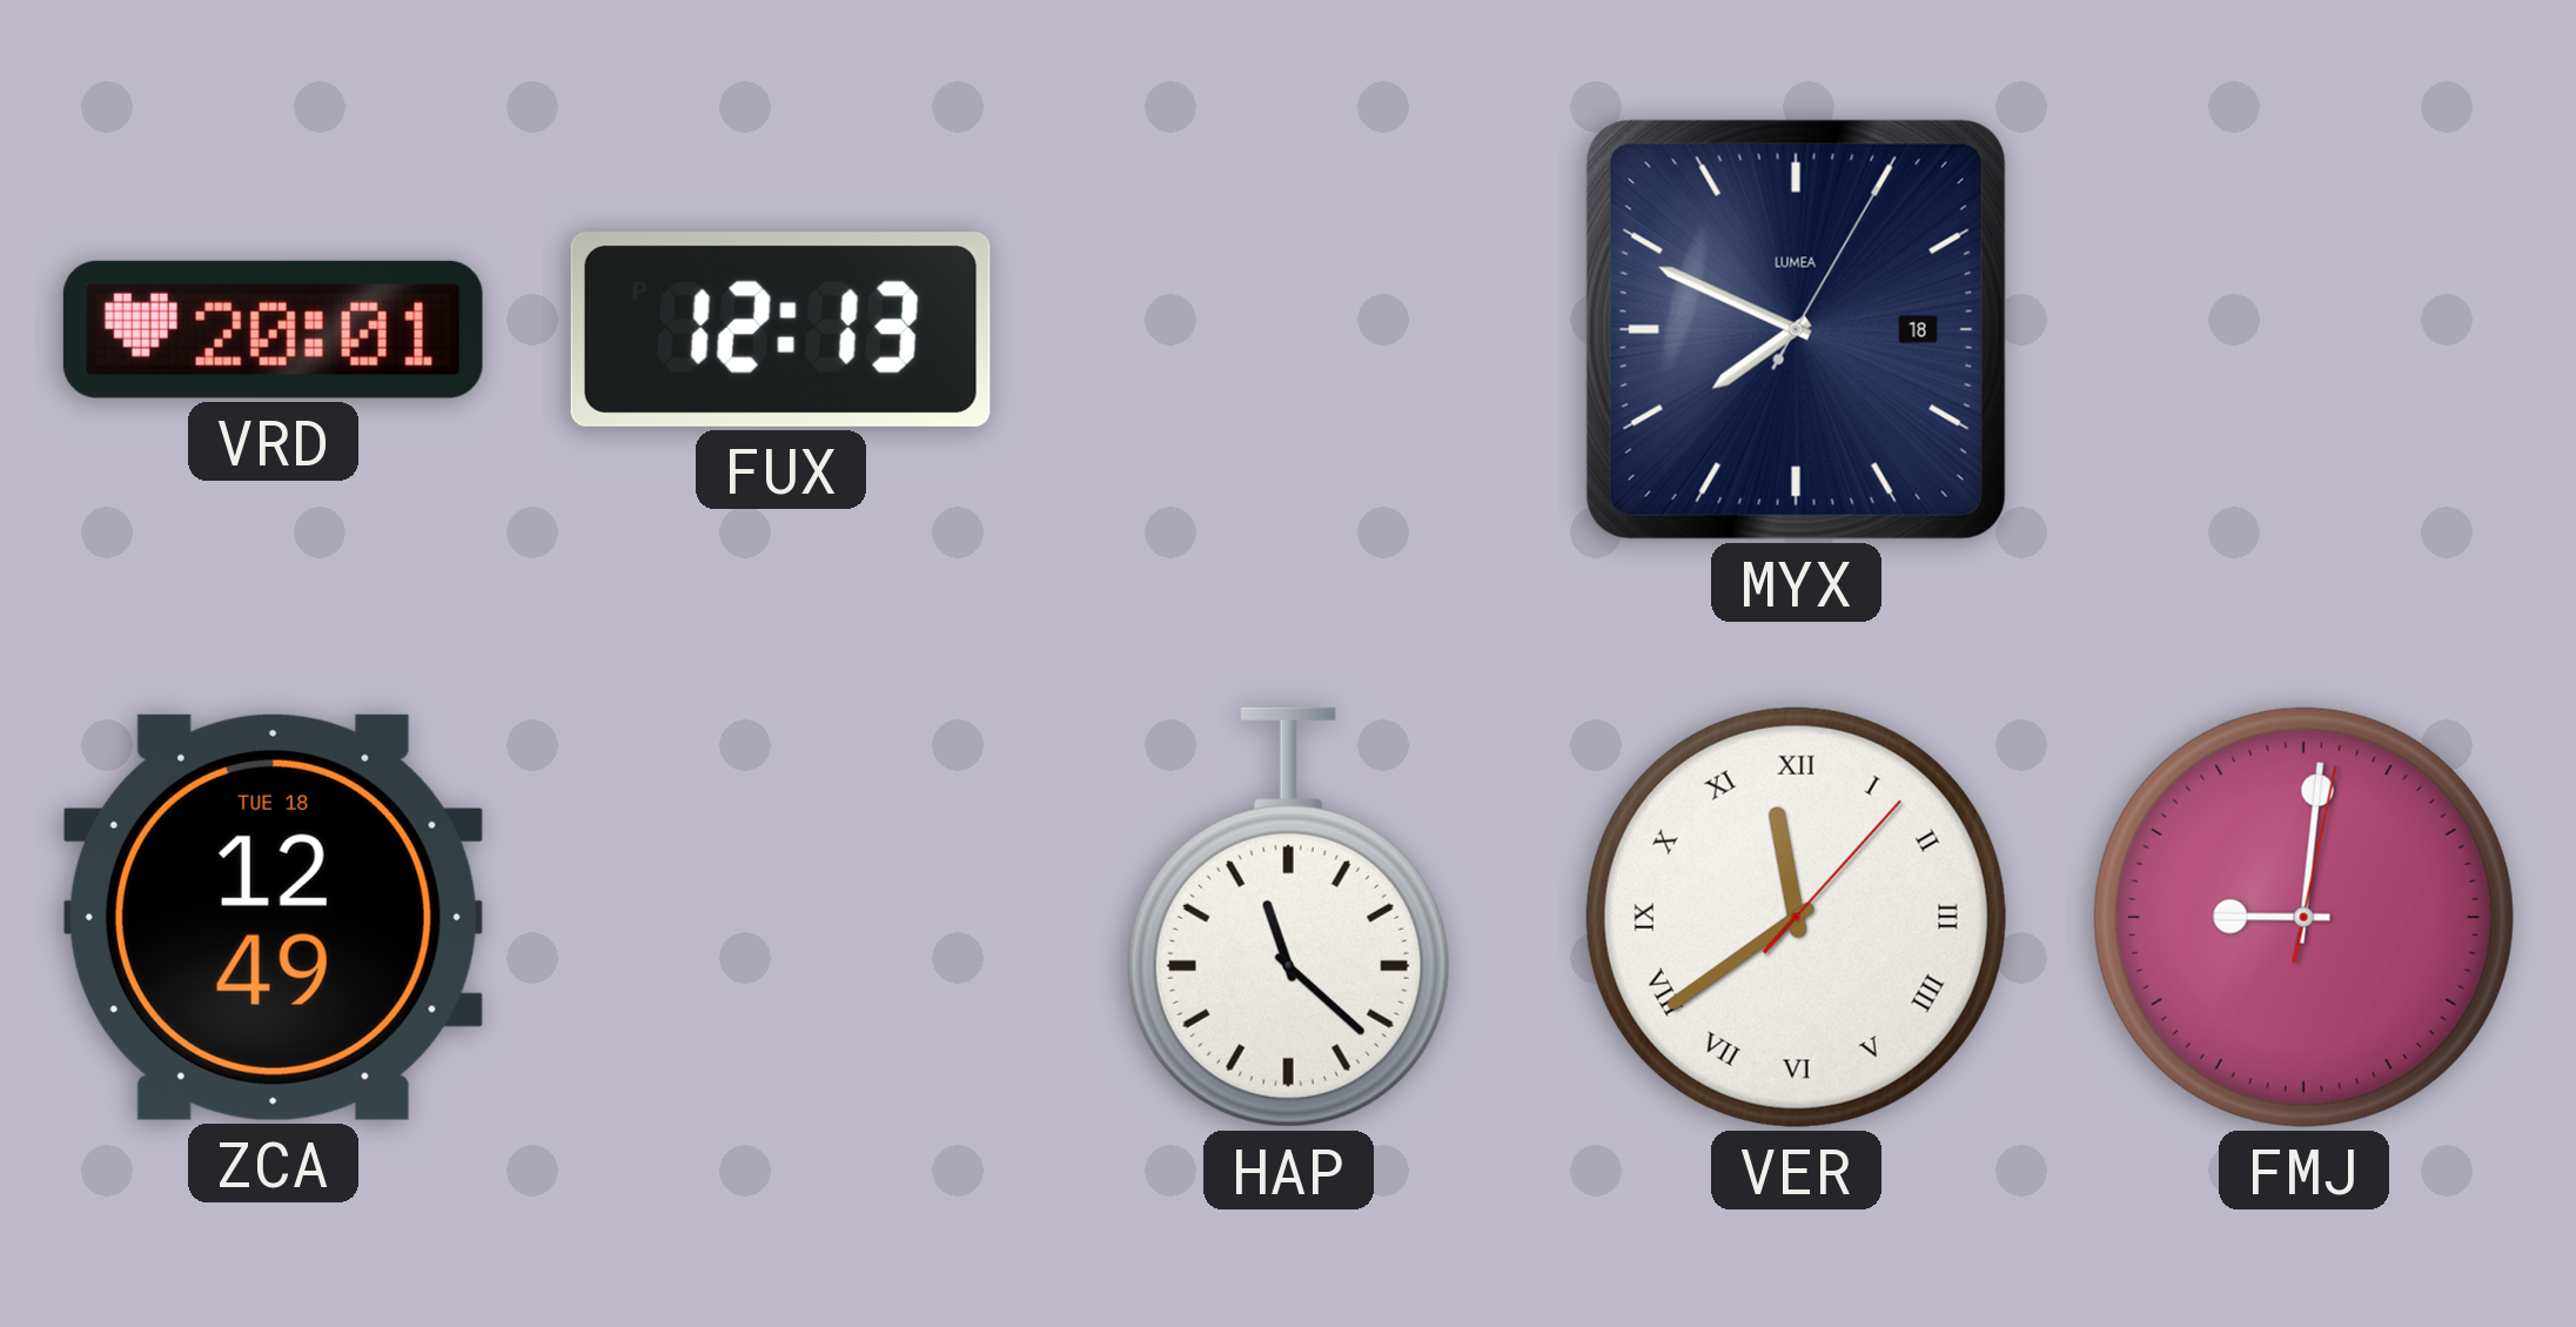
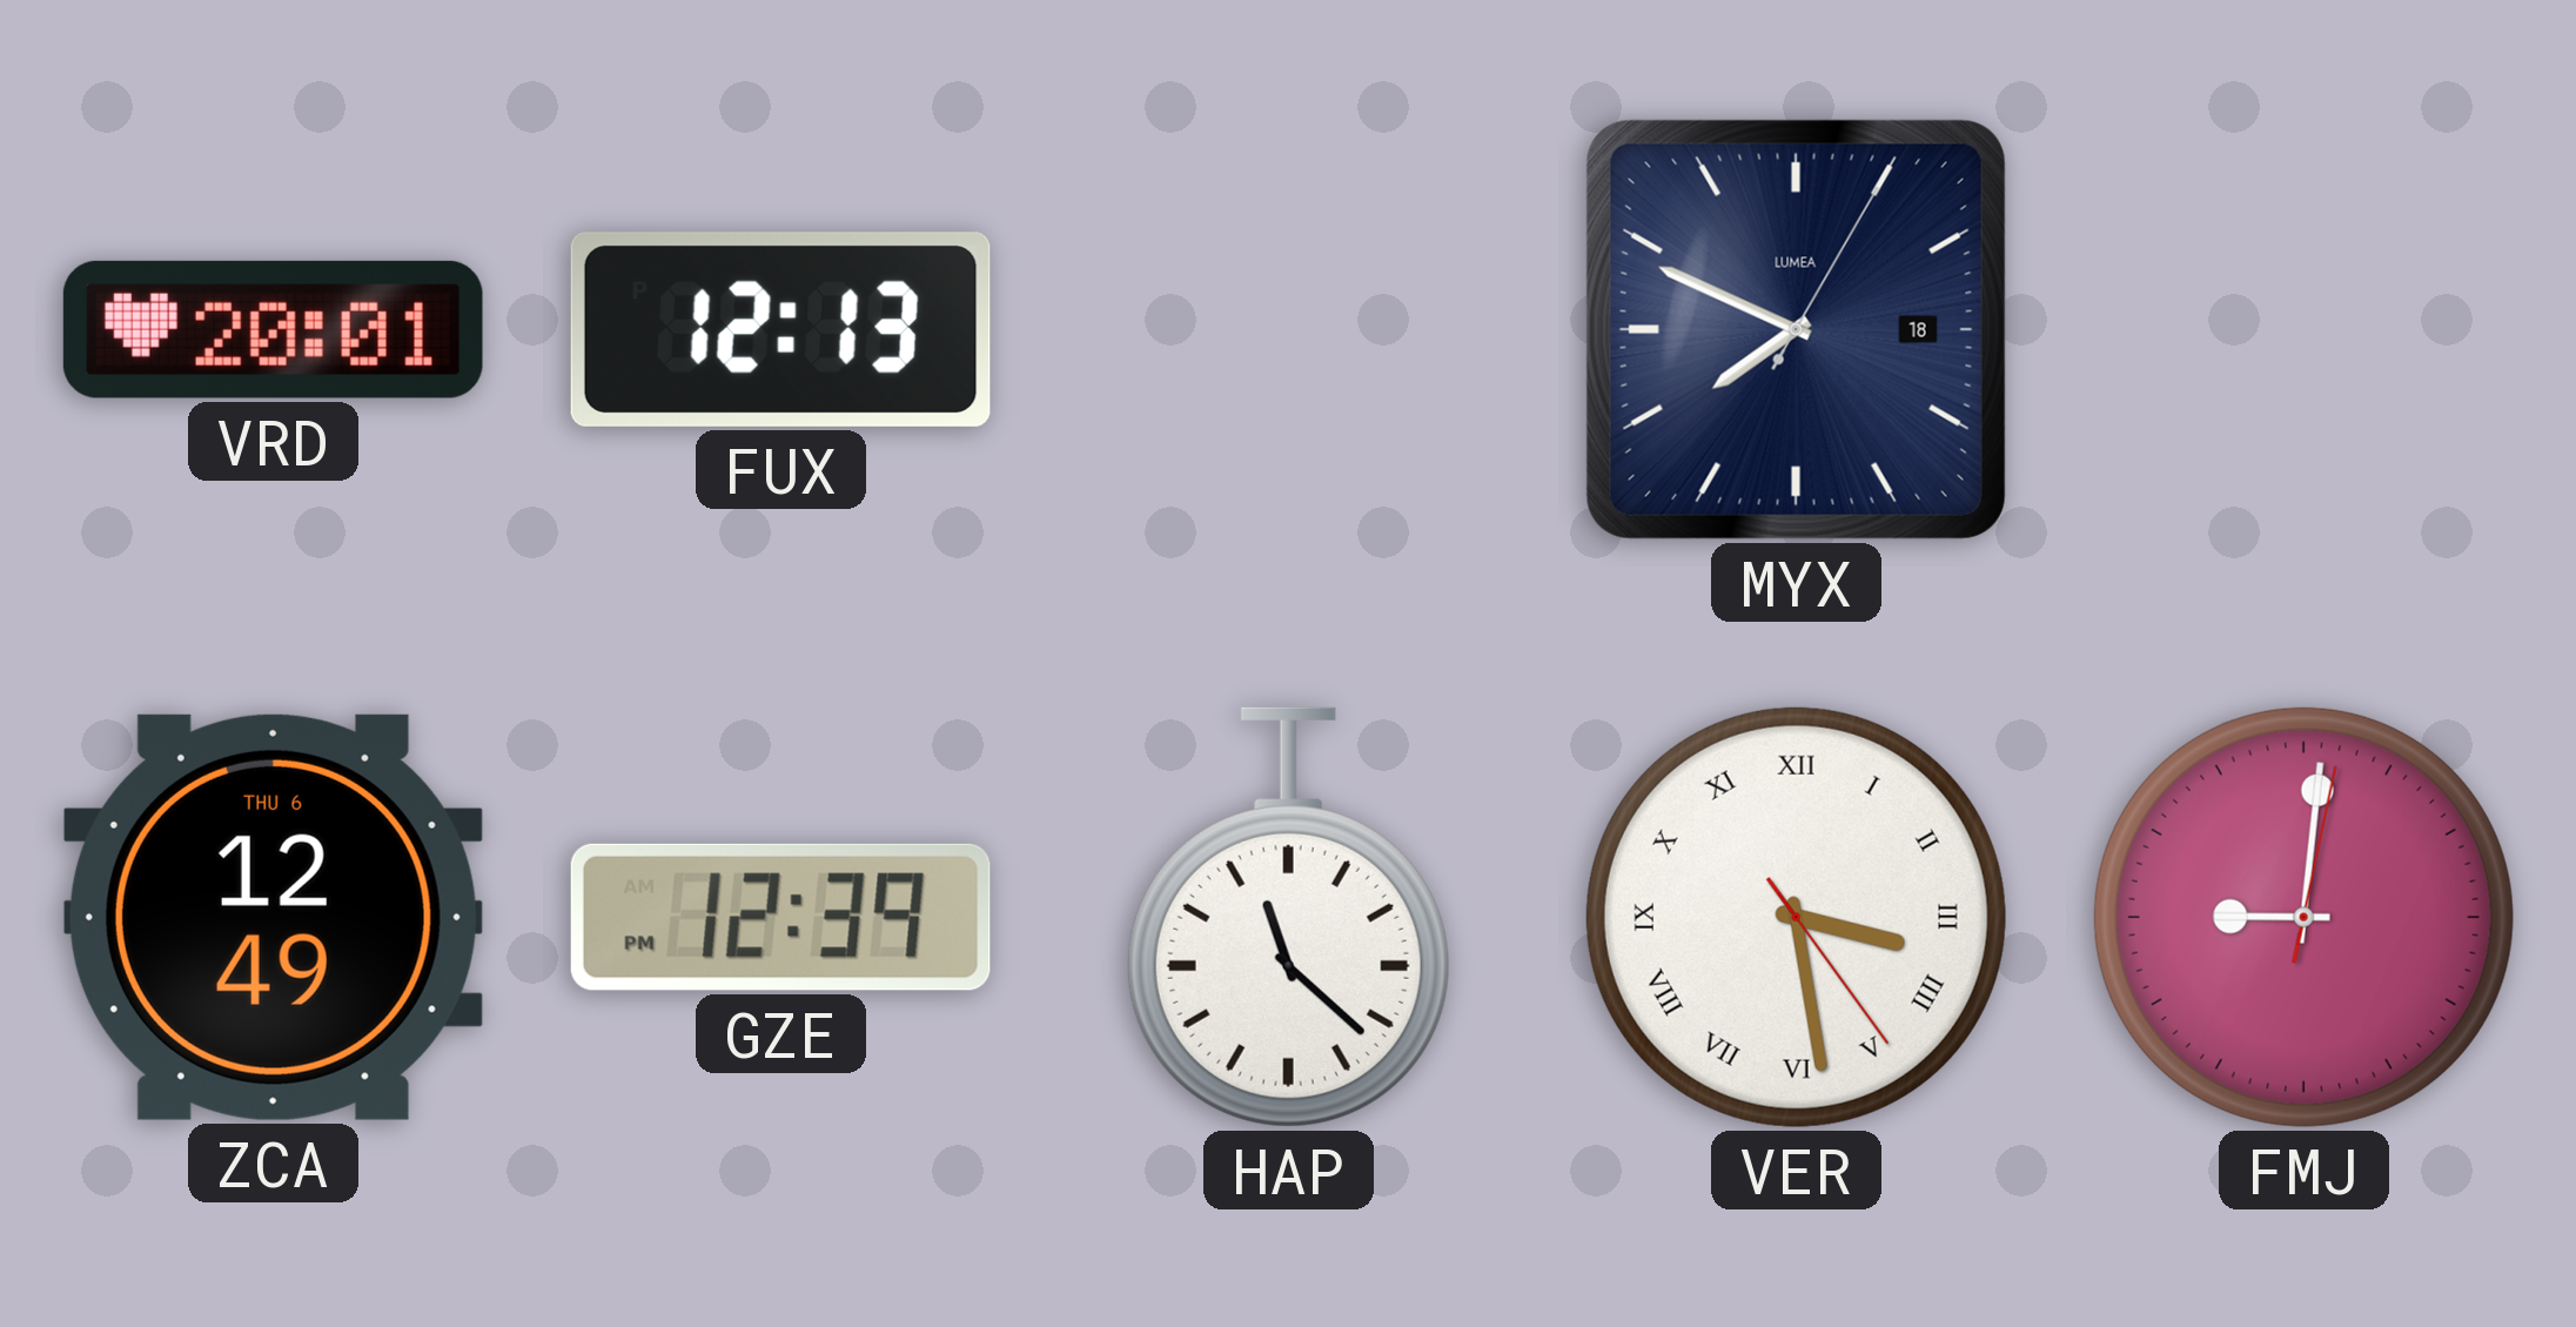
ZCA date: TUE 18 -> THU 6
GZE: none -> 12:39
VER: 11:39 -> 3:28
